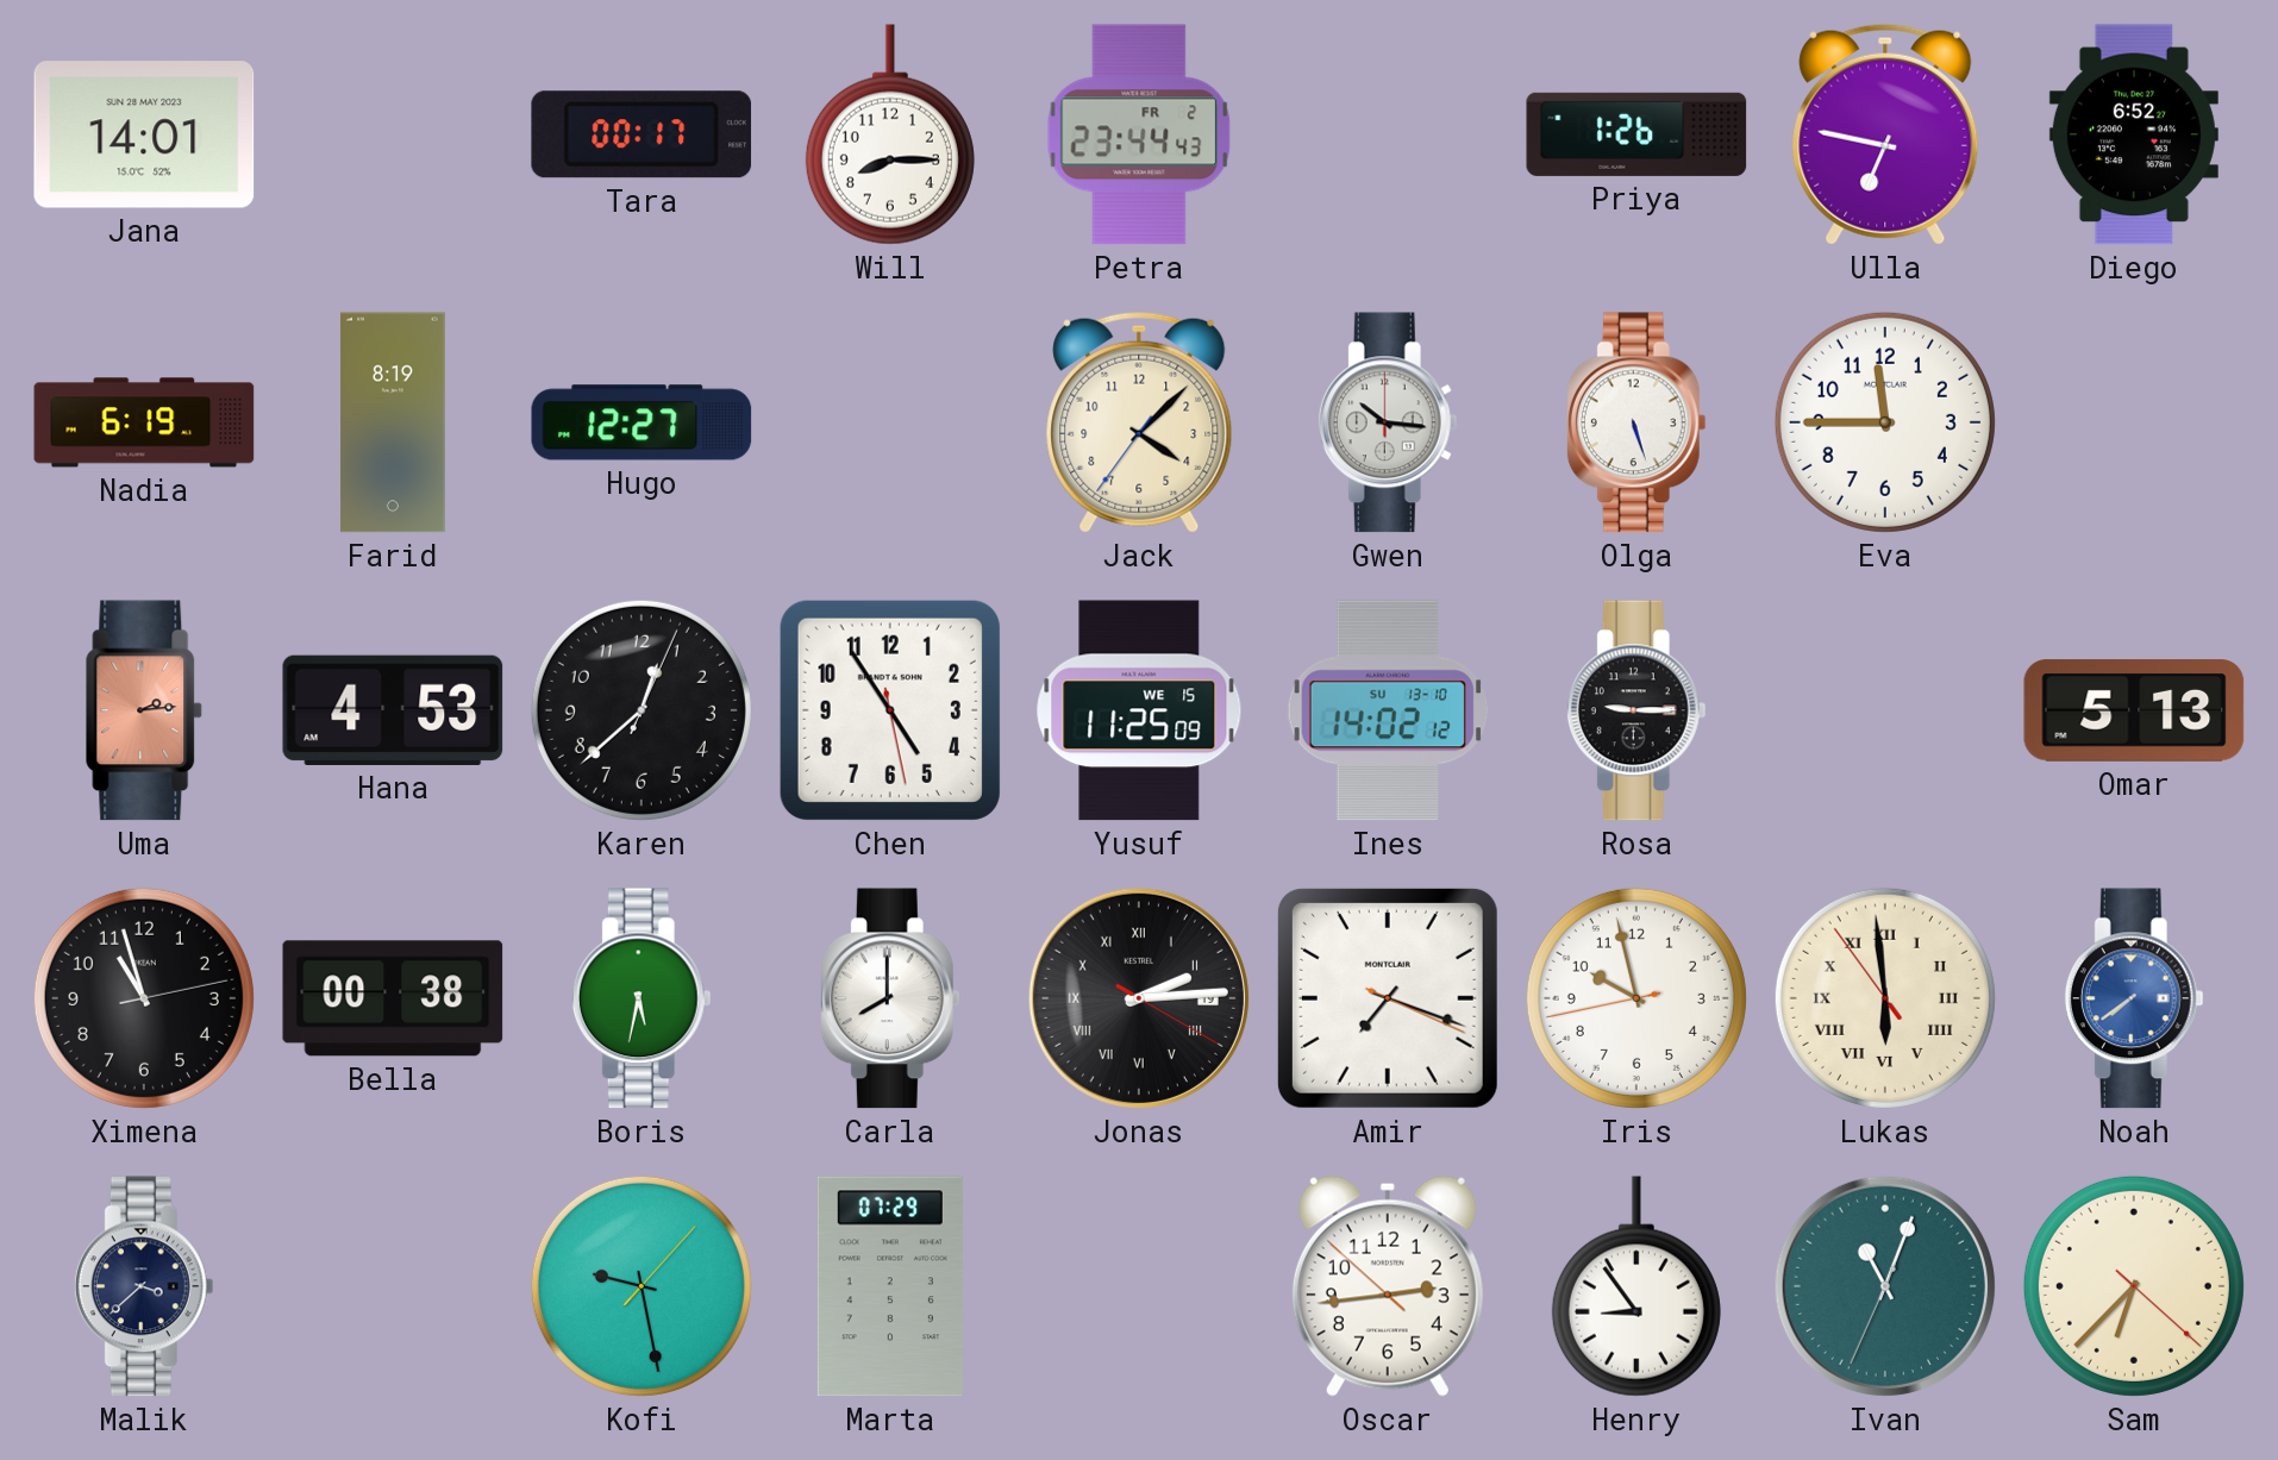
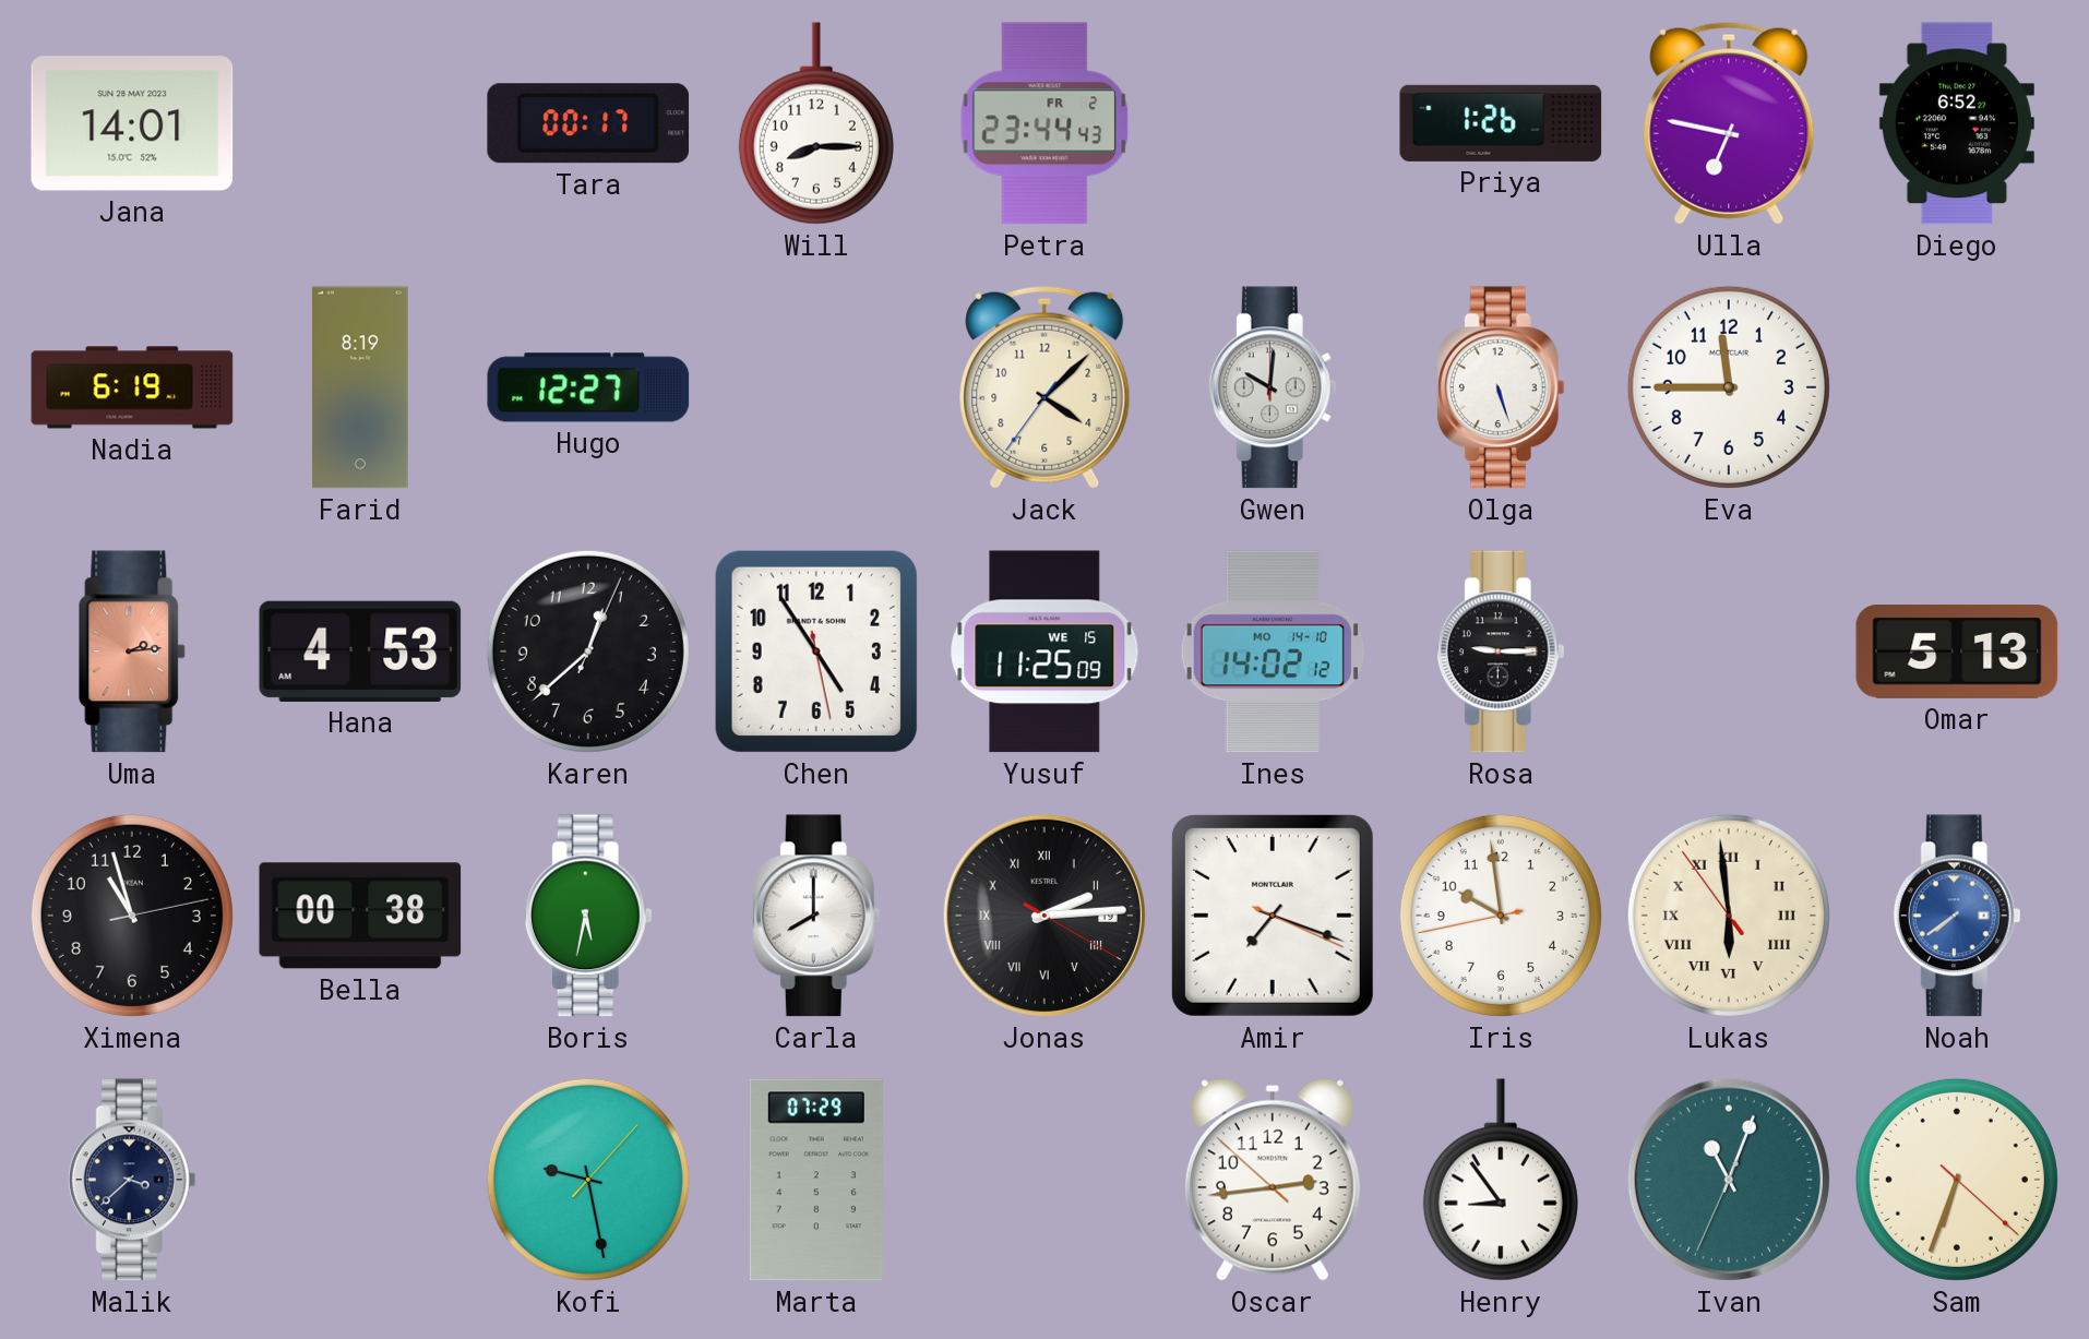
Gwen: 10:16 -> 10:01
Ines date: SU 13-10 -> MO 14-10
Iris: 9:57 -> 9:58
Sam: 6:37 -> 6:33
